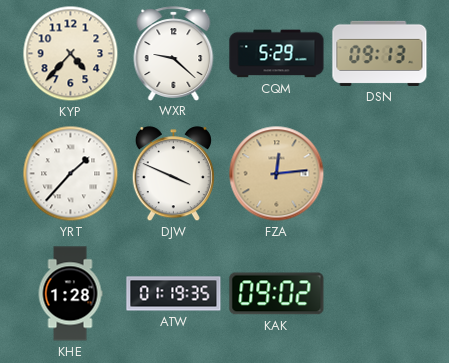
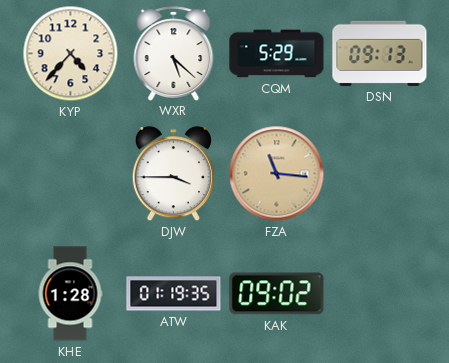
WXR: 9:22 -> 5:22
YRT: 1:37 -> none
DJW: 3:49 -> 3:45
FZA: 12:14 -> 11:16
